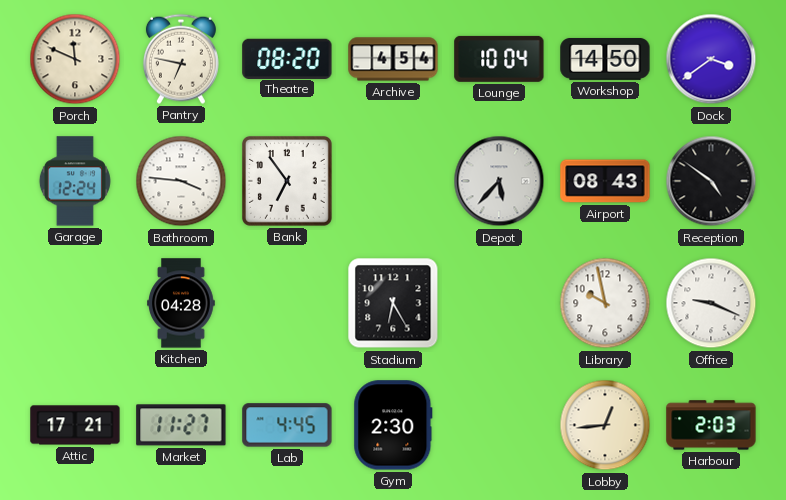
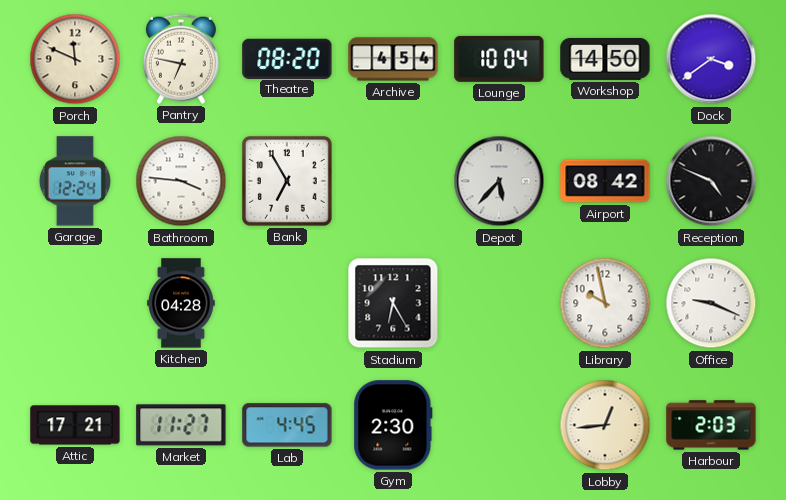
Bank: 6:54 -> 6:55
Airport: 08:43 -> 08:42
Reception: 4:51 -> 4:49
